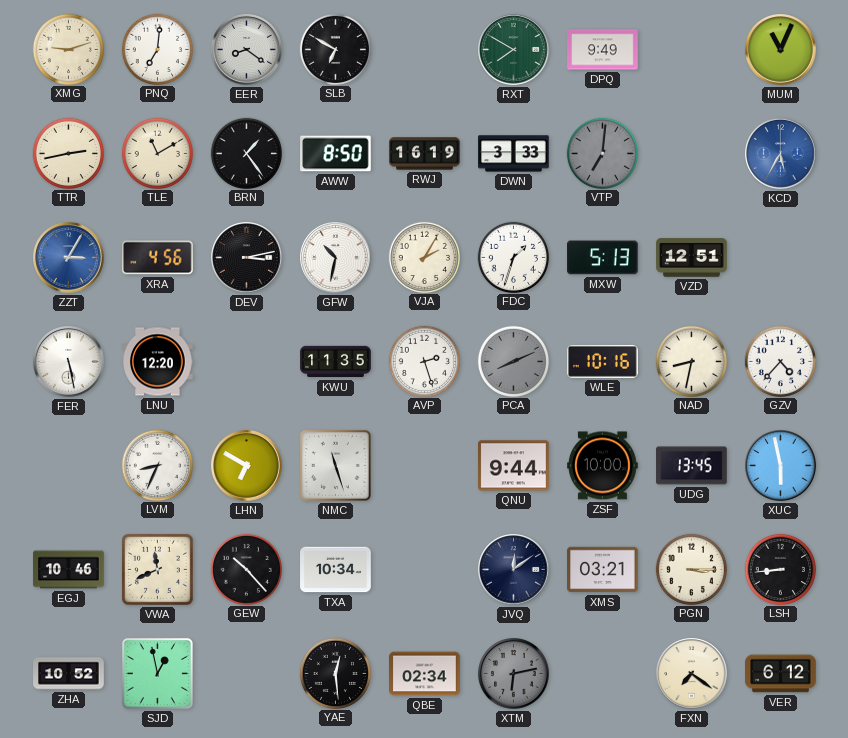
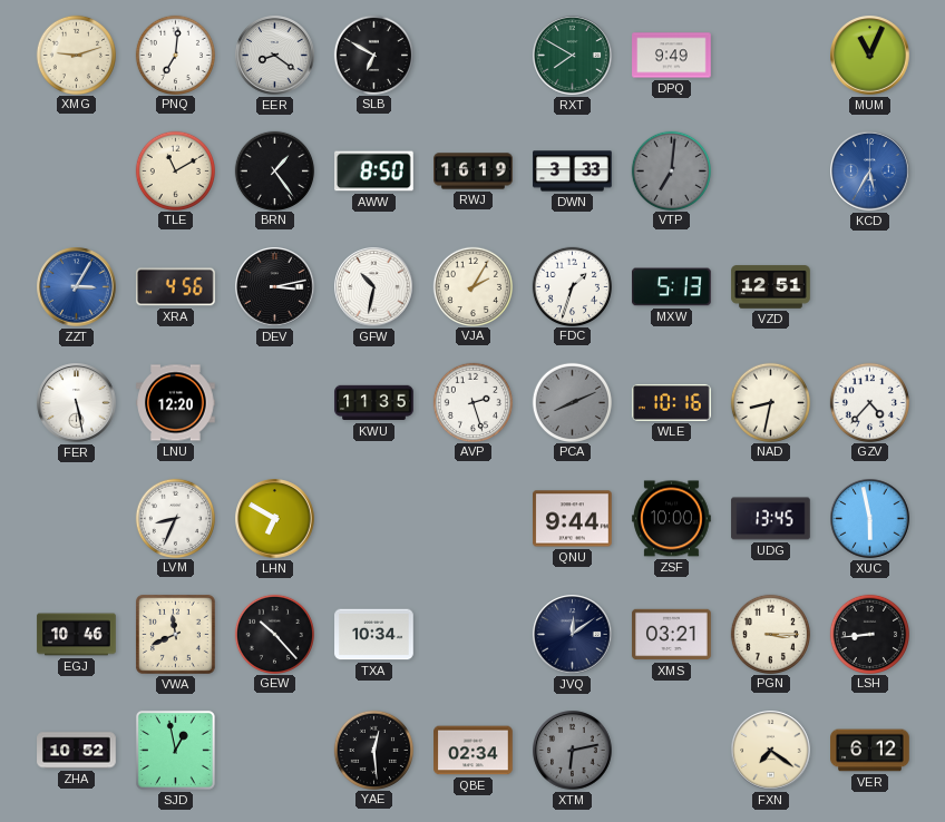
TTR: 2:43 -> none
NMC: 11:27 -> none
